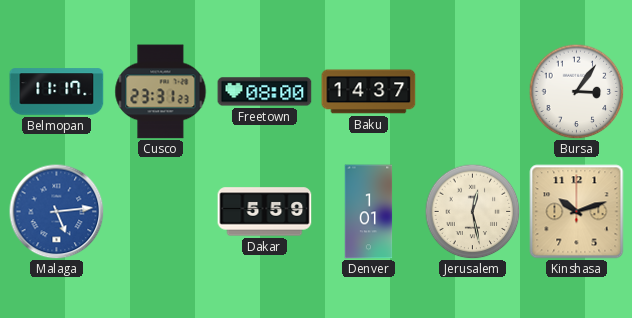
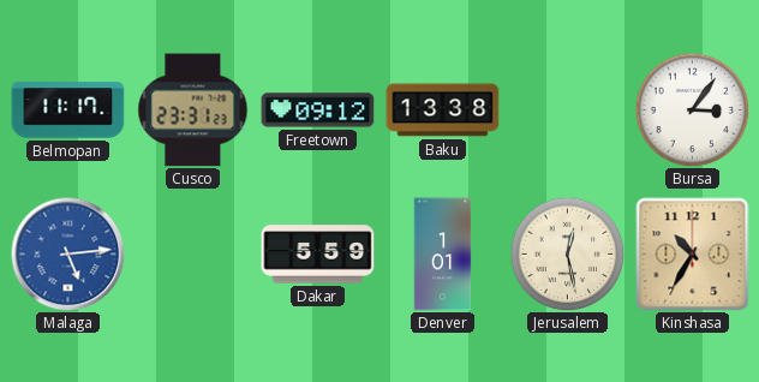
Freetown: 08:00 -> 09:12
Baku: 14:37 -> 13:38
Kinshasa: 10:12 -> 10:35
